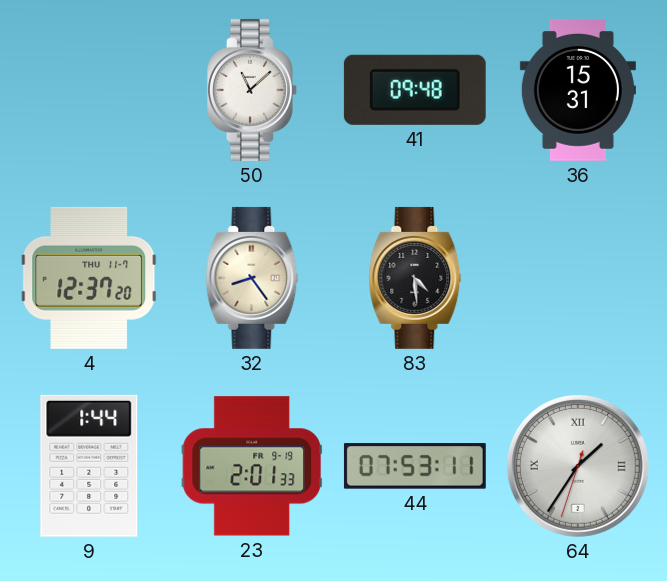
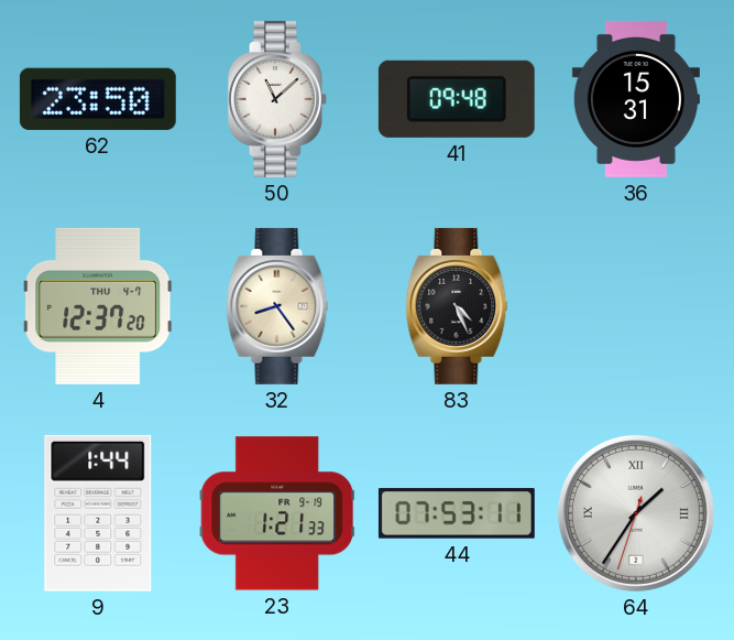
62: none -> 23:50
4 date: THU 11-7 -> THU 4-7
83: 4:29 -> 4:26
23: 2:01 -> 1:21
